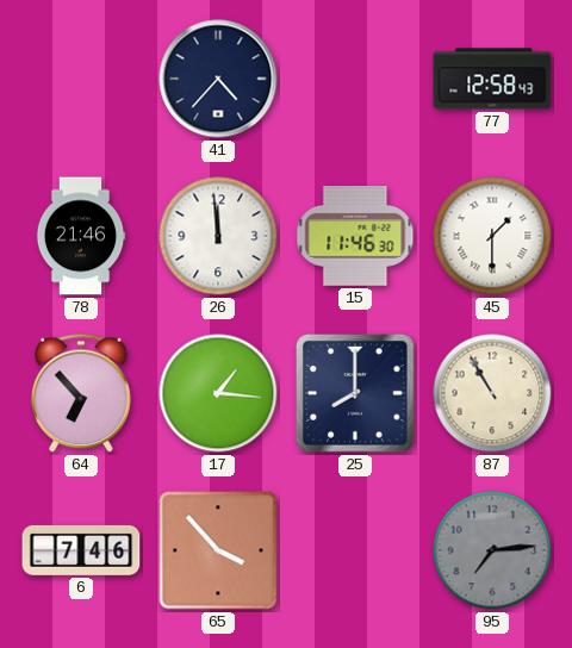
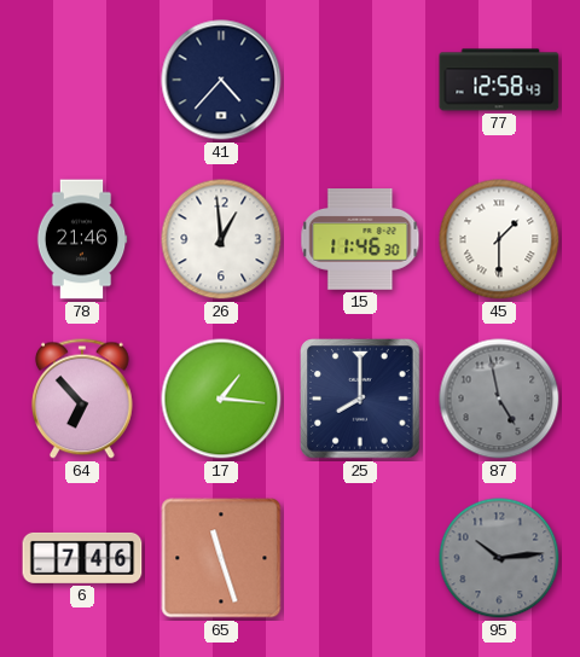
26: 11:59 -> 12:59
87: 10:55 -> 4:58
87 dial: cream -> grey
65: 3:53 -> 11:27
95: 7:14 -> 10:14
